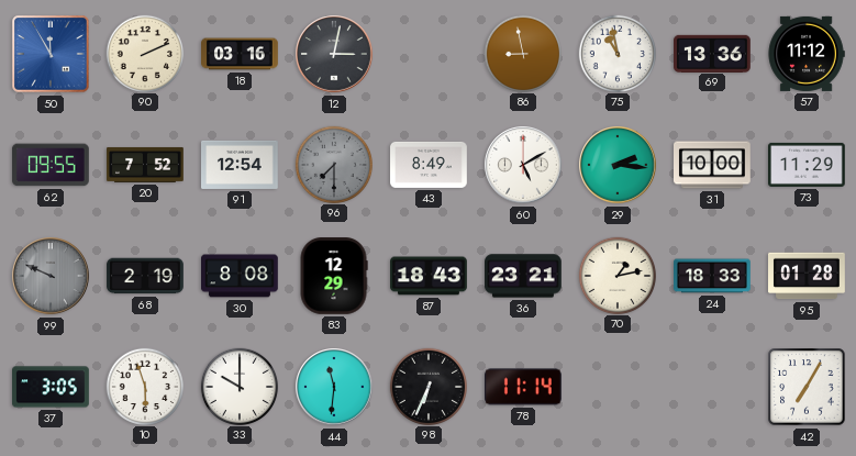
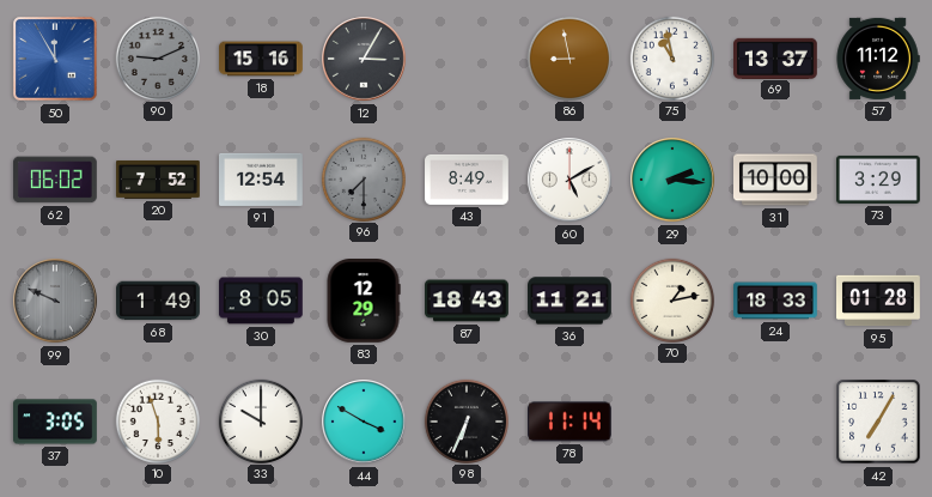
90: 2:11 -> 9:11
90 dial: cream -> grey
18: 03:16 -> 15:16
12: 3:02 -> 3:05
69: 13:36 -> 13:37
62: 09:55 -> 06:02
73: 11:29 -> 3:29
68: 2:19 -> 1:49
30: 8:08 -> 8:05
36: 23:21 -> 11:21
44: 11:31 -> 3:50
